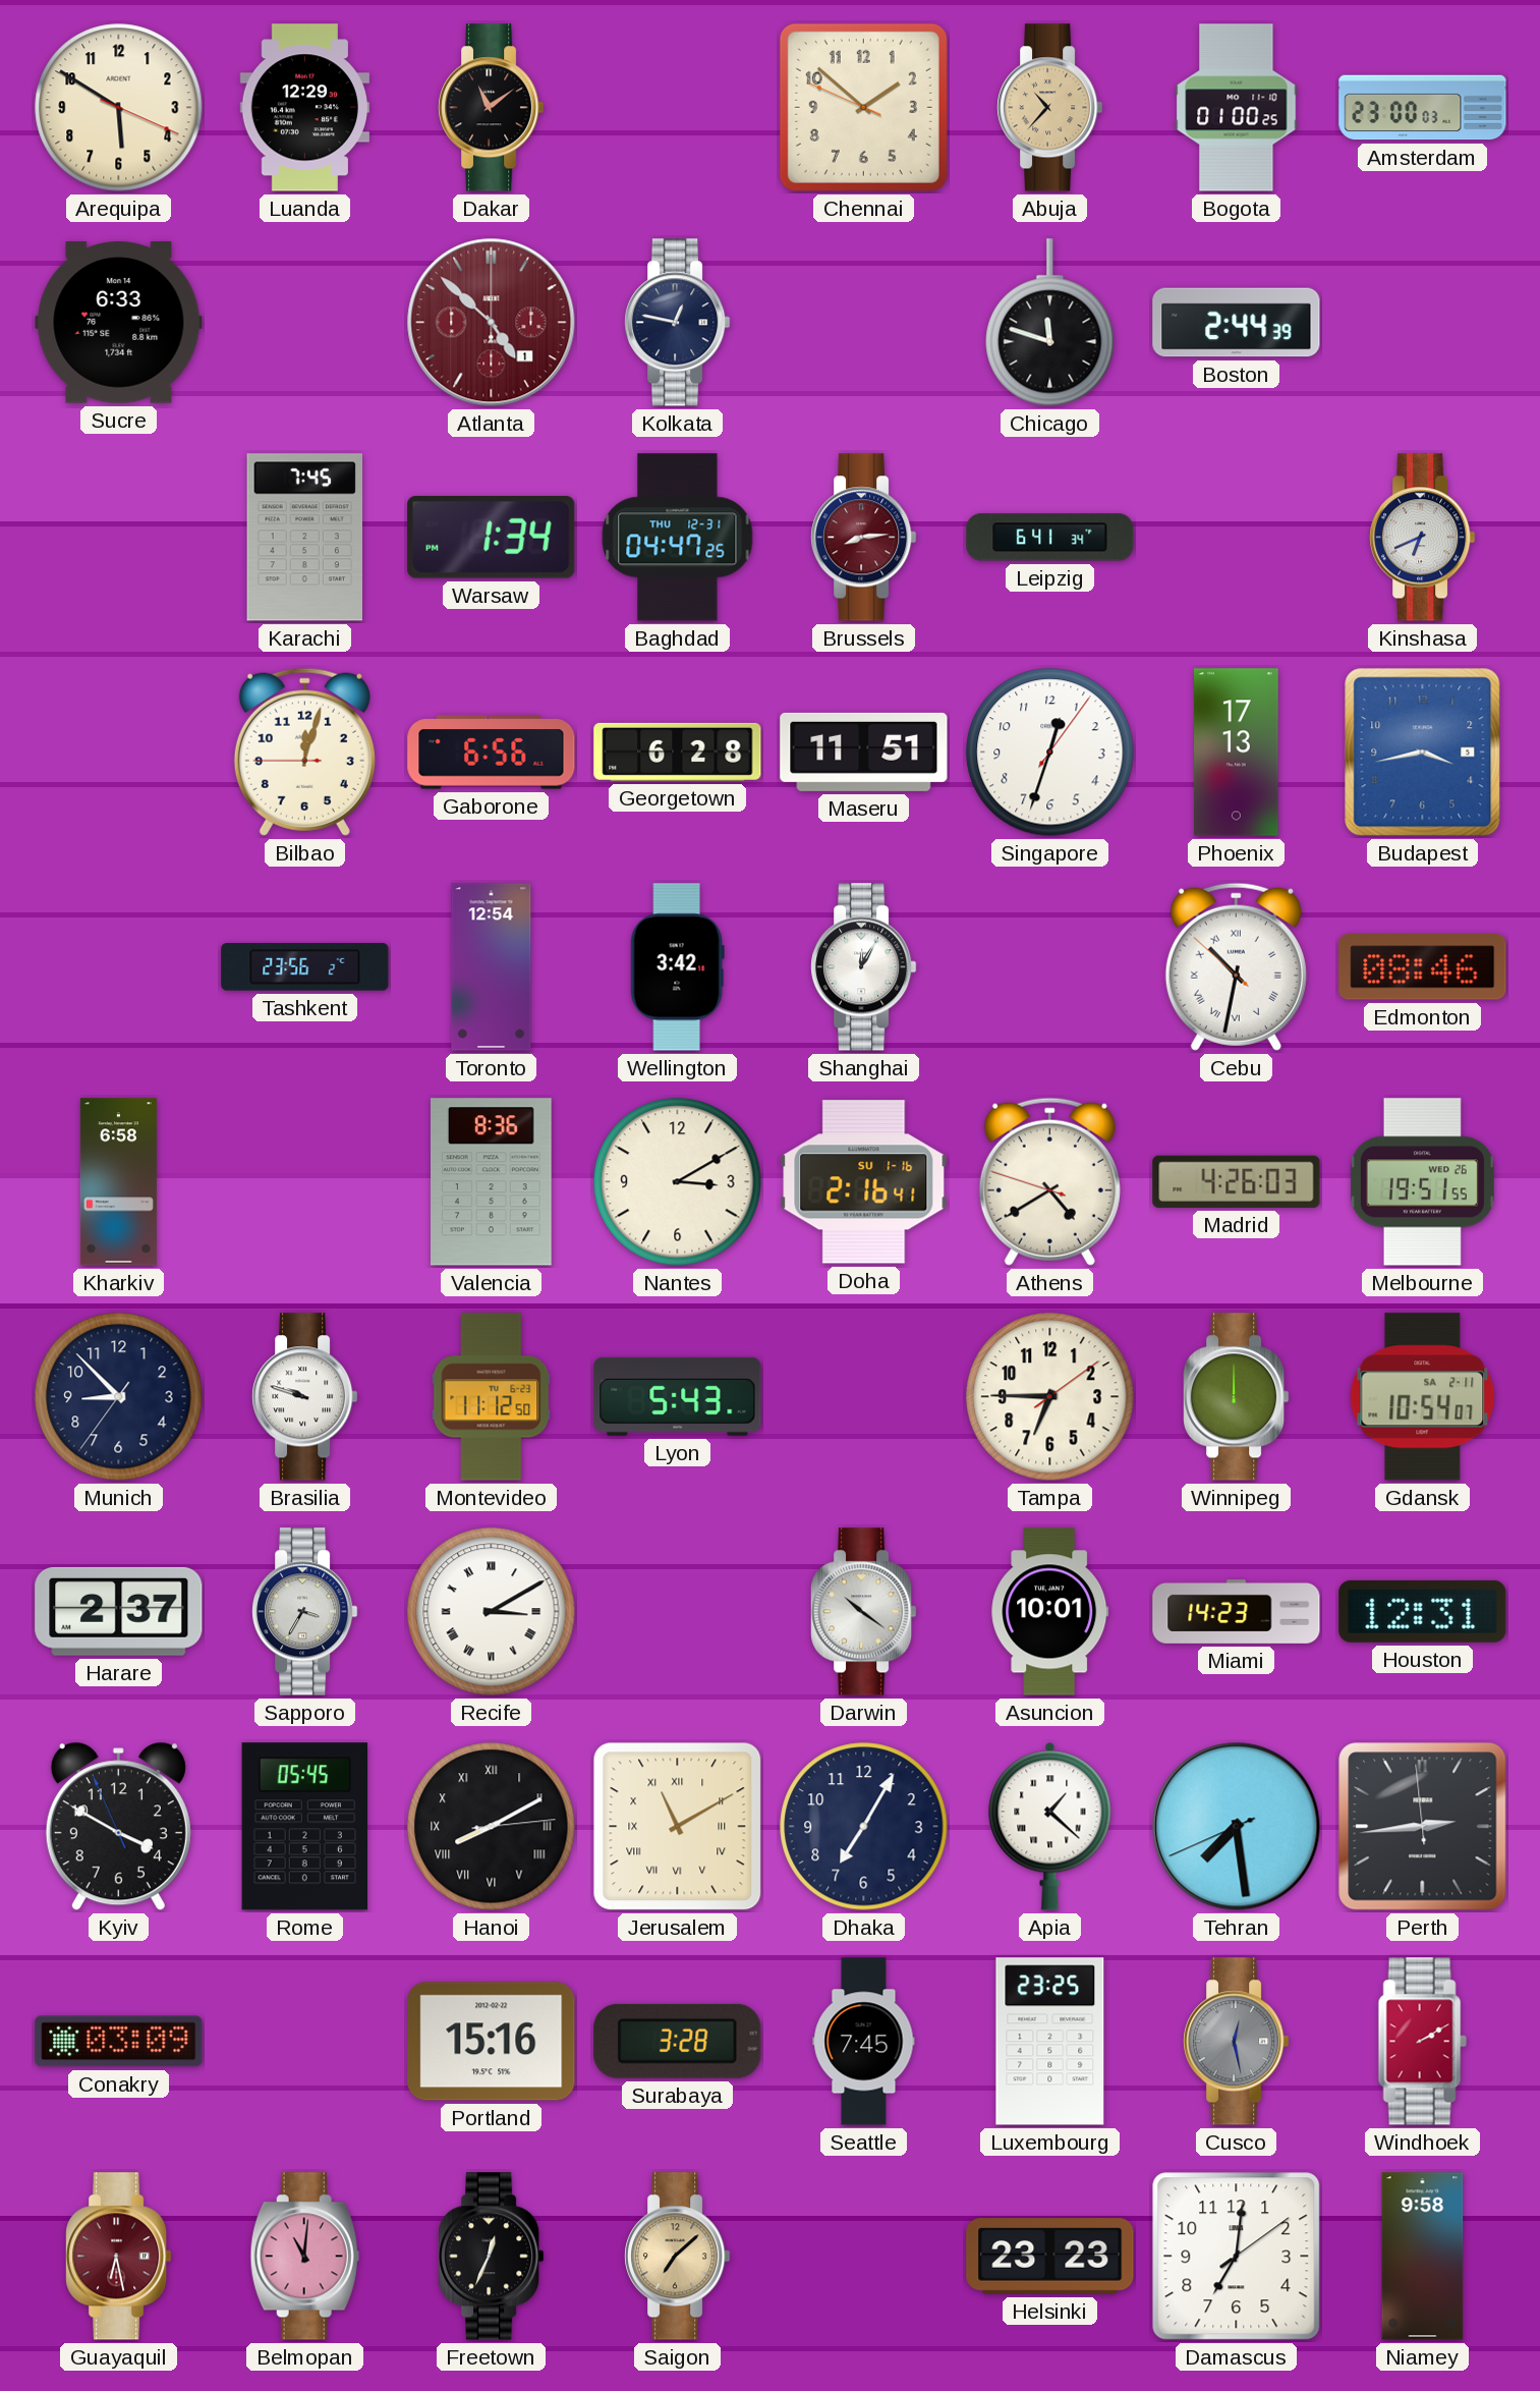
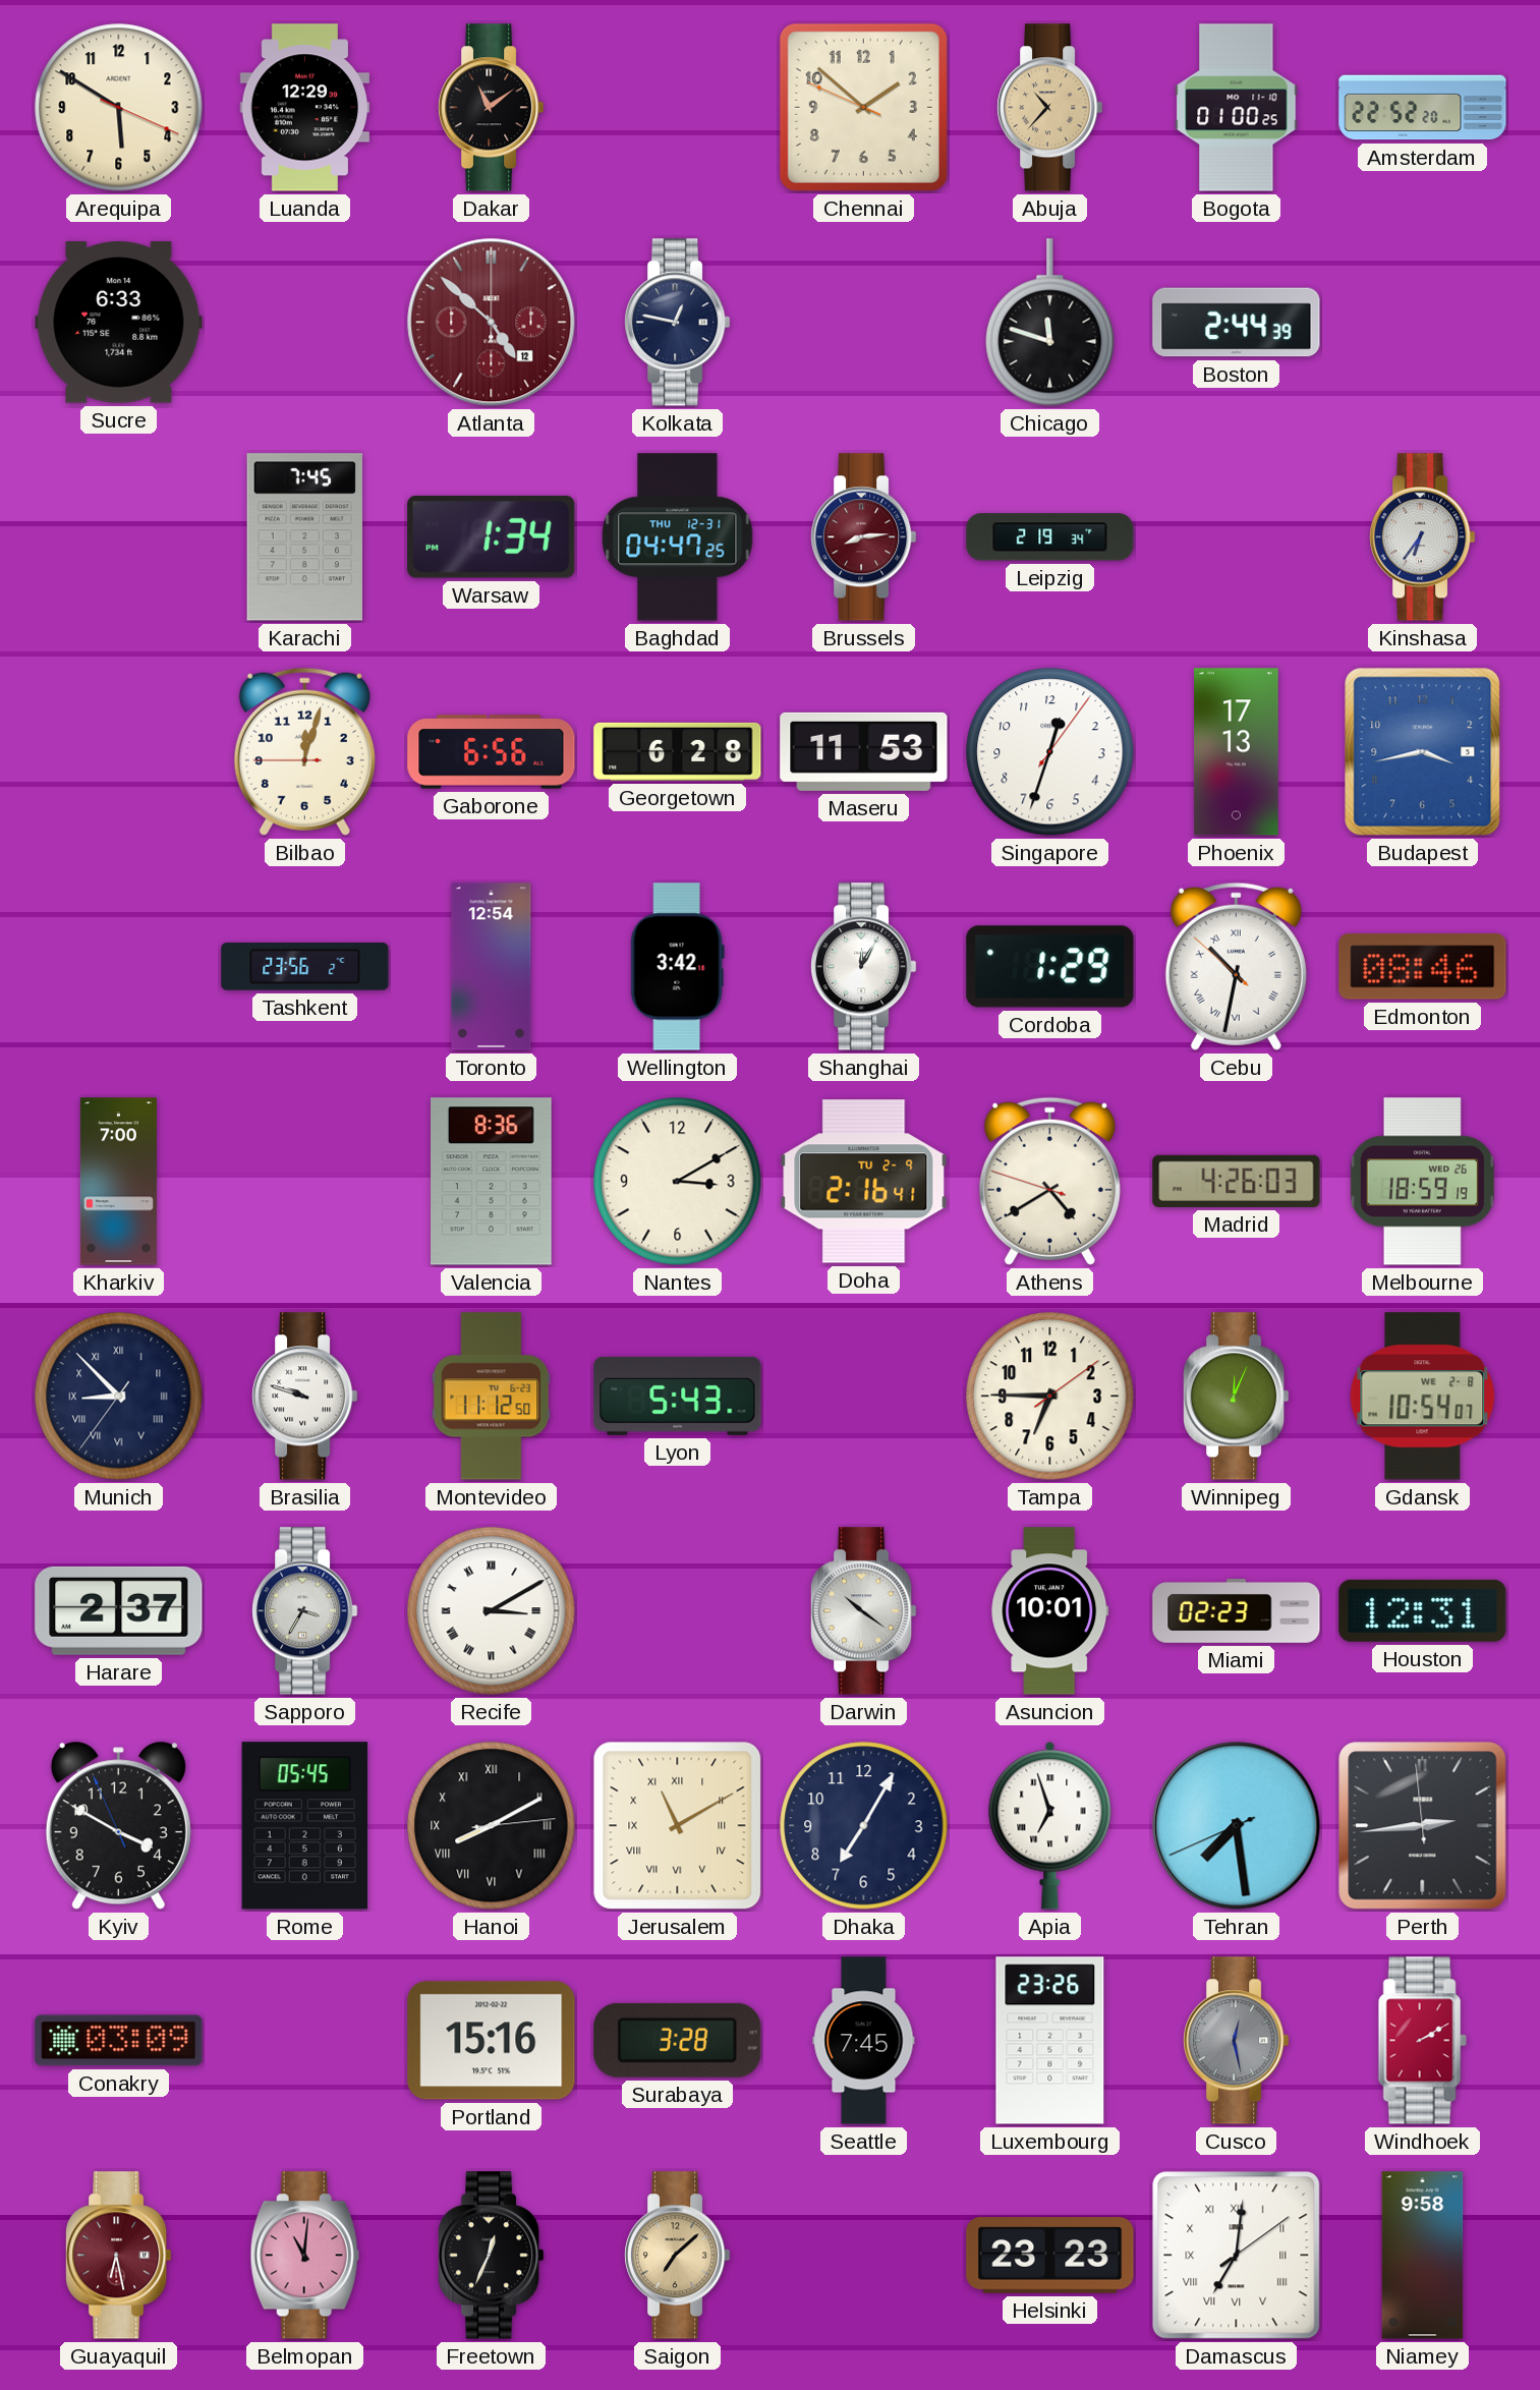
Amsterdam: 23:00 -> 22:52
Atlanta date: 1 -> 12
Leipzig: 6:41 -> 2:19
Kinshasa: 6:41 -> 6:36
Maseru: 11:51 -> 11:53
Cordoba: none -> 1:29
Kharkiv: 6:58 -> 7:00
Doha date: SU 1-16 -> TU 2-9
Melbourne: 19:51 -> 18:59
Munich numerals: Arabic -> Roman
Winnipeg: 12:00 -> 12:04
Gdansk date: SA 2-11 -> WE 2-8
Miami: 14:23 -> 02:23
Apia: 1:22 -> 6:57
Luxembourg: 23:25 -> 23:26
Damascus numerals: Arabic -> Roman
